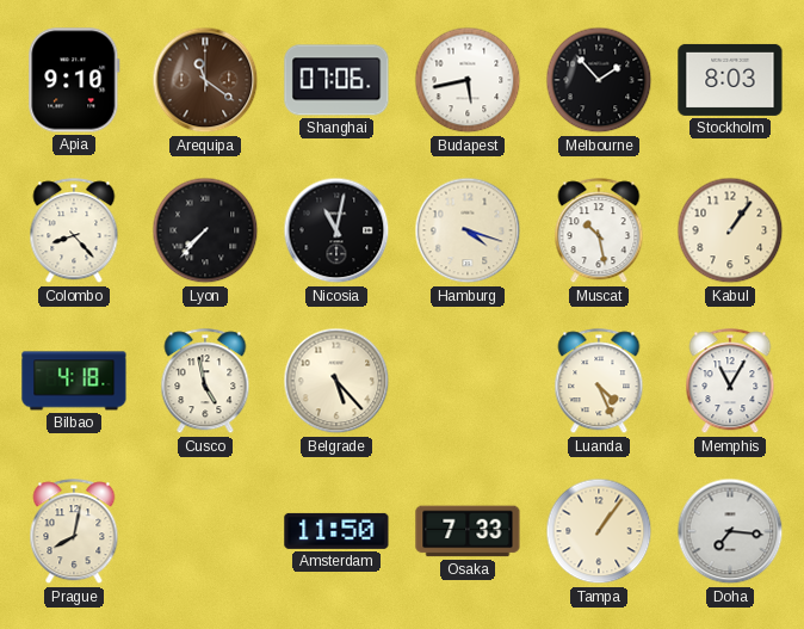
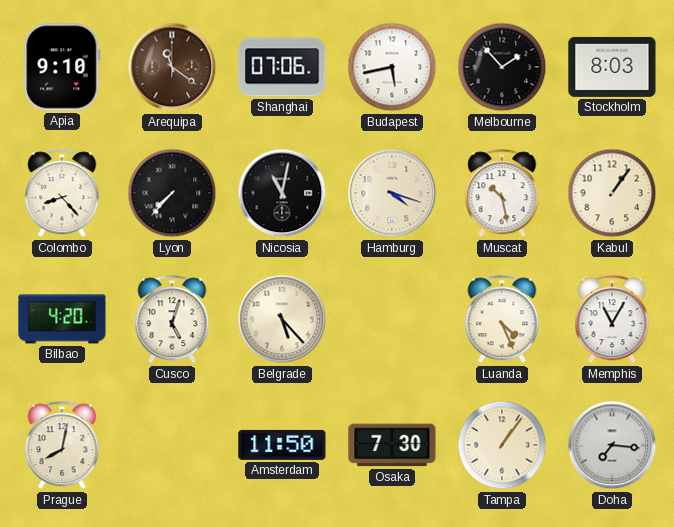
Bilbao: 4:18 -> 4:20
Cusco: 4:58 -> 5:03
Osaka: 7:33 -> 7:30
